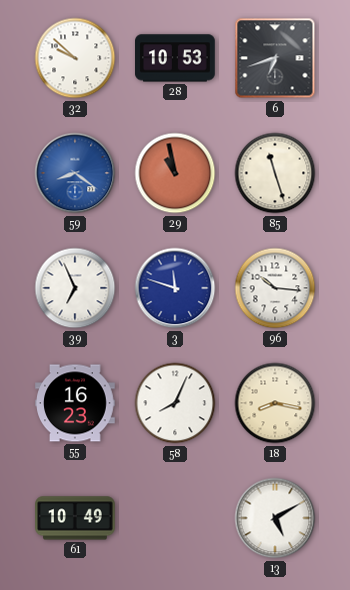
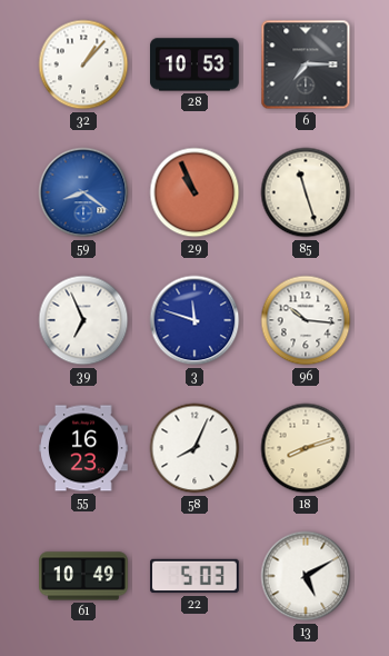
32: 9:52 -> 1:07
6: 6:42 -> 7:15
29: 10:58 -> 10:56
18: 8:17 -> 8:12
22: none -> 5:03
